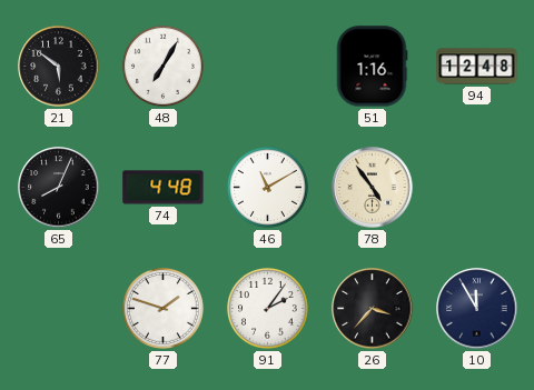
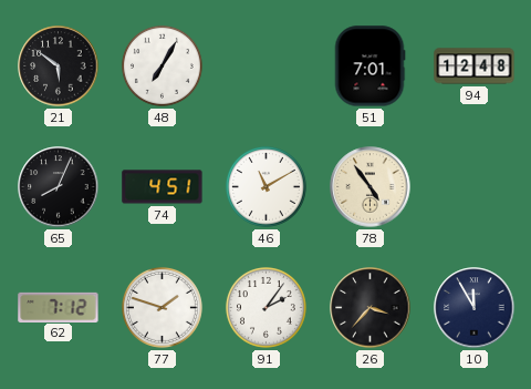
51: 1:16 -> 7:01
74: 4:48 -> 4:51
62: none -> 7:12
